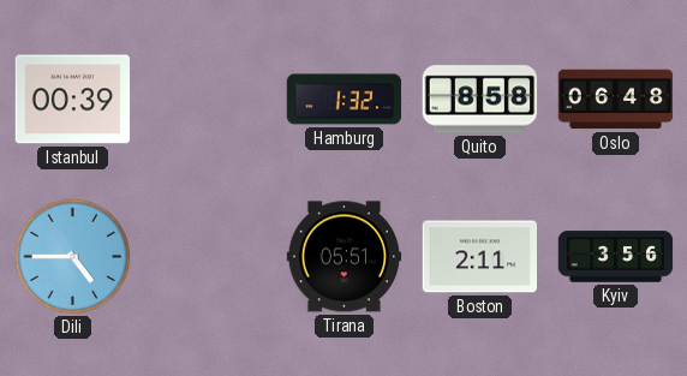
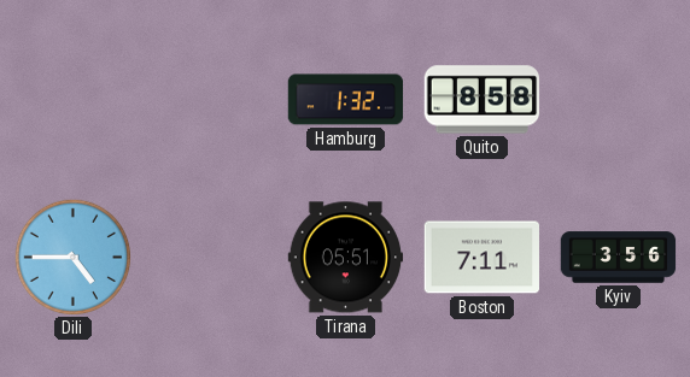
Istanbul: 00:39 -> none
Oslo: 06:48 -> none
Boston: 2:11 -> 7:11
